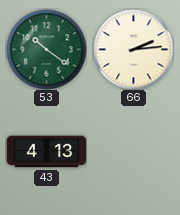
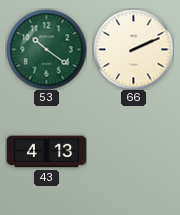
66: 2:14 -> 2:11
